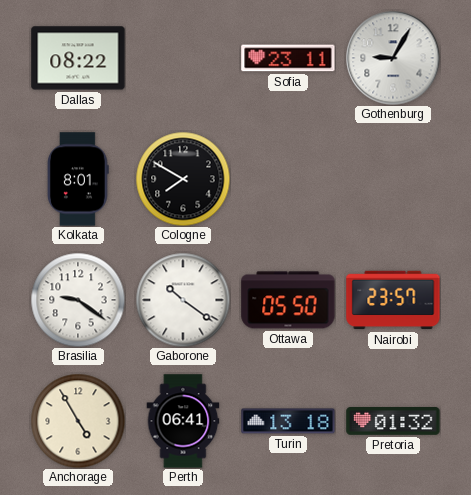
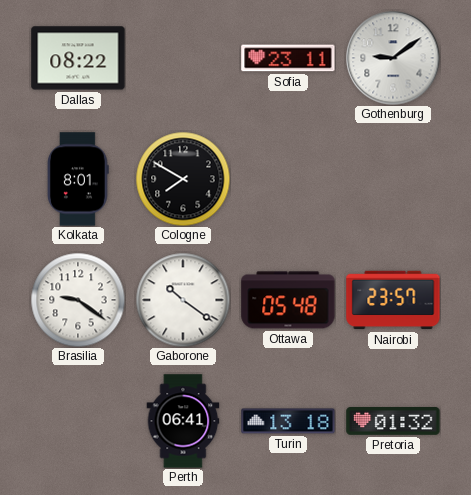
Gothenburg: 9:05 -> 9:09
Ottawa: 05:50 -> 05:48
Anchorage: 4:55 -> none
